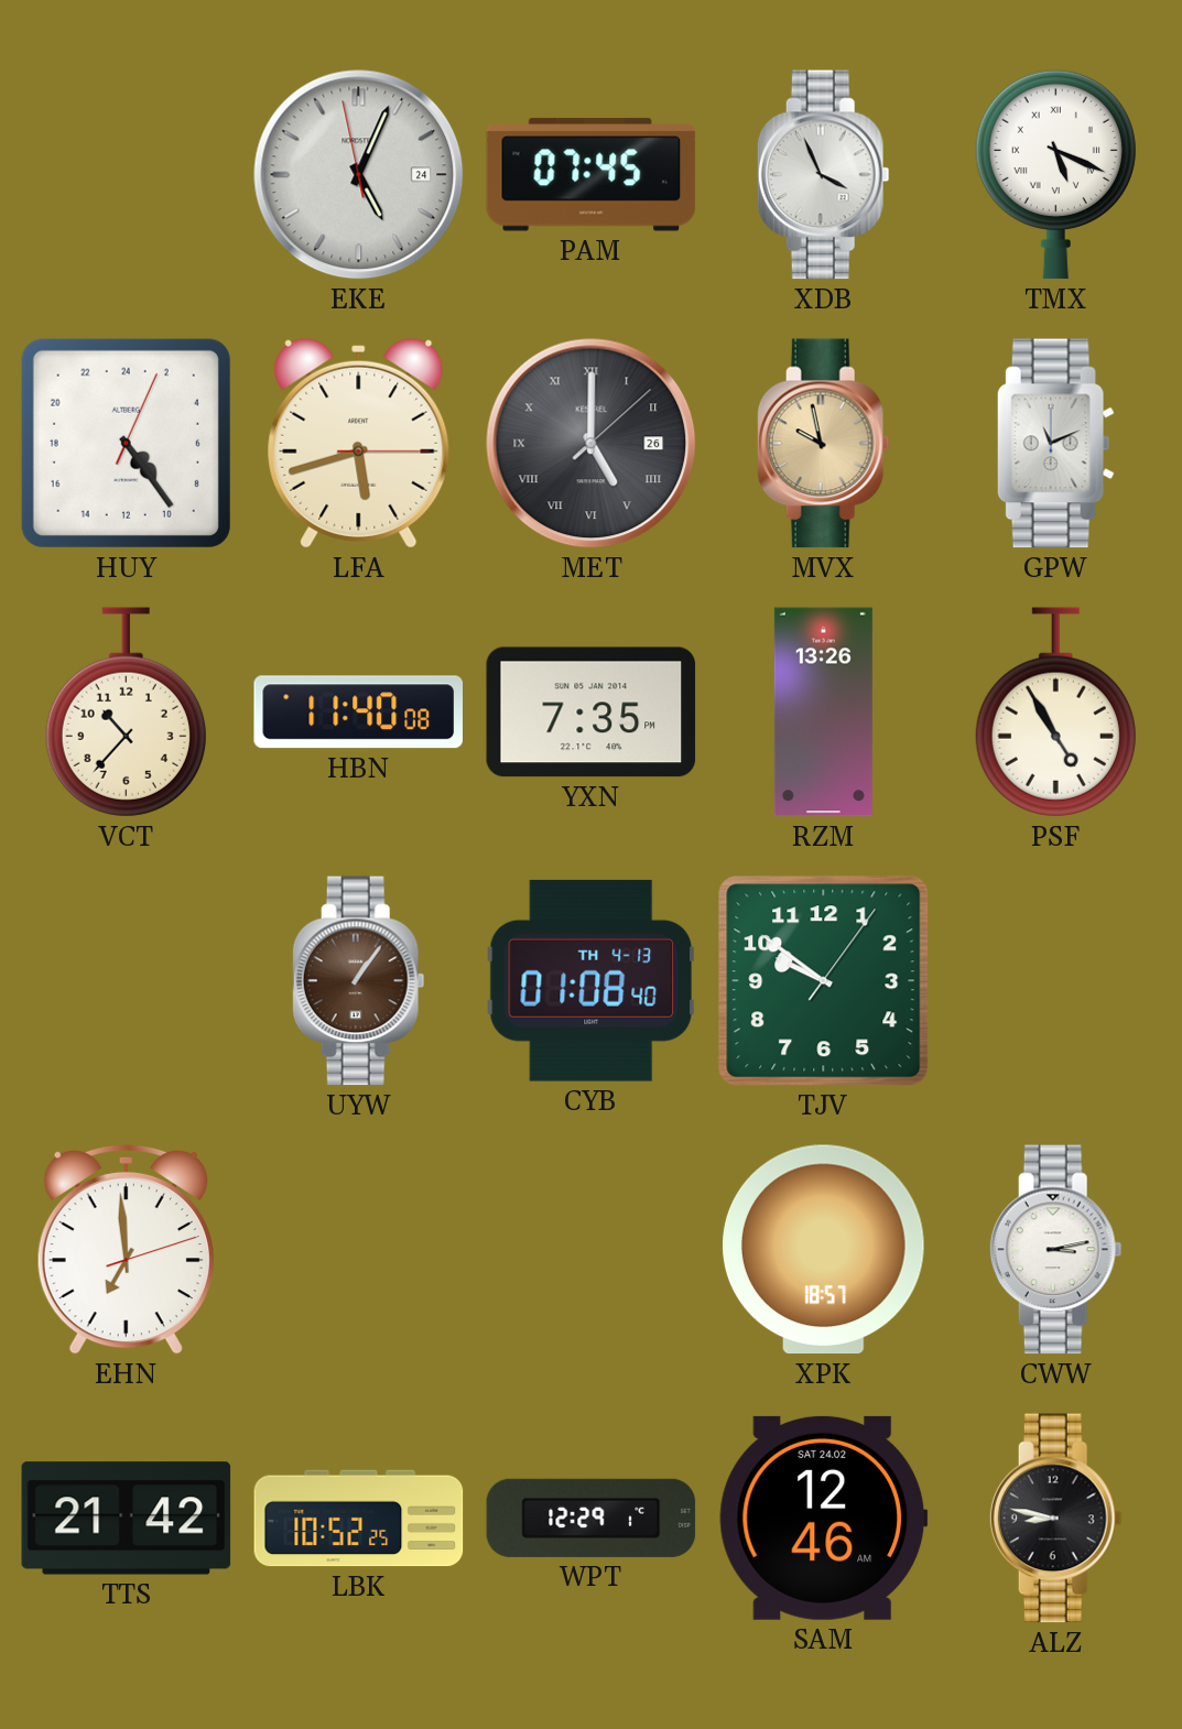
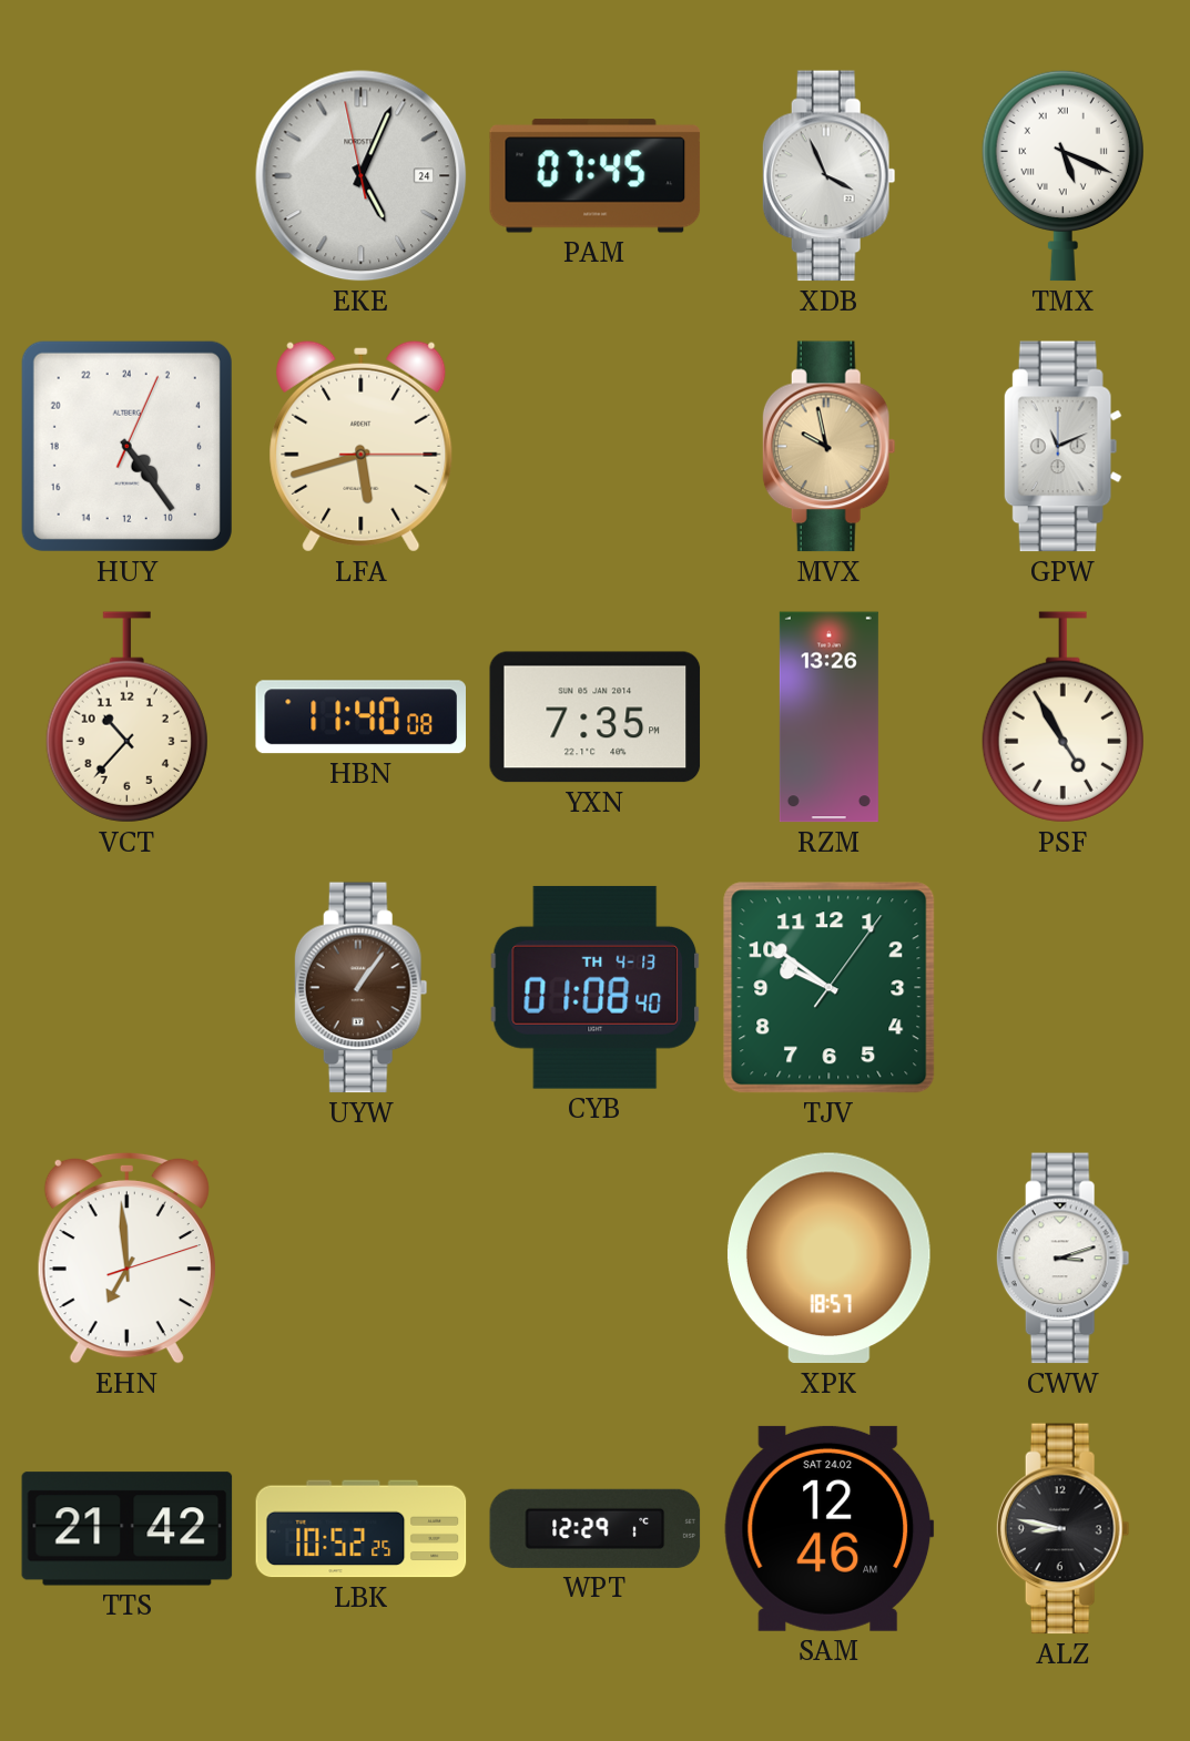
MET: 5:00 -> none
CWW: 3:13 -> 3:12
